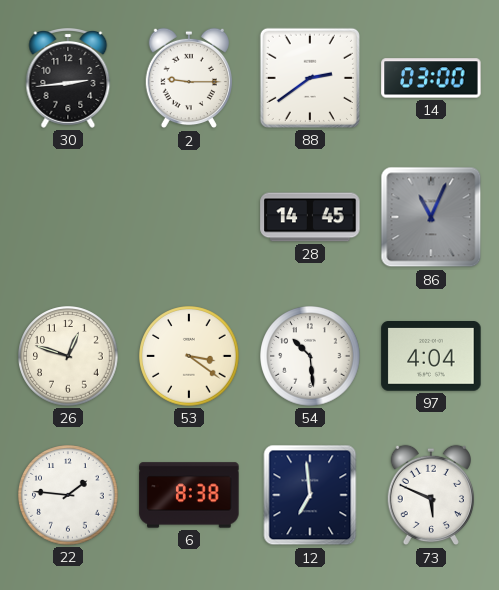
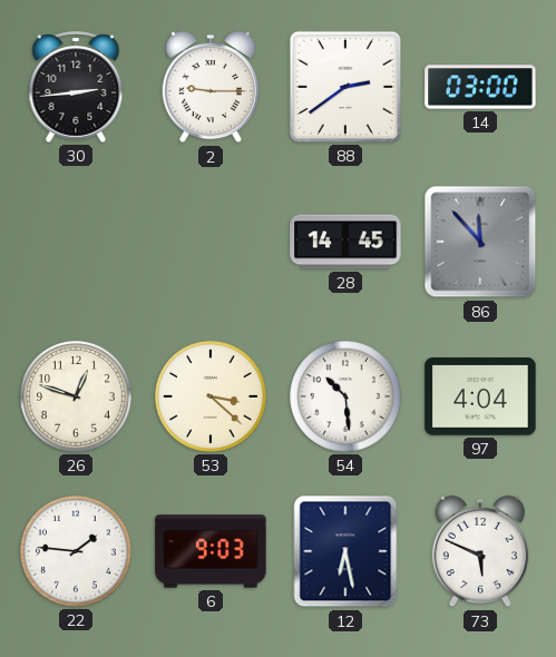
86: 11:04 -> 11:53
53: 3:21 -> 3:22
6: 8:38 -> 9:03
12: 6:59 -> 6:28
